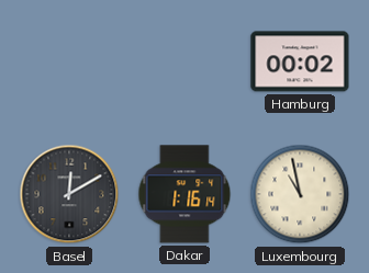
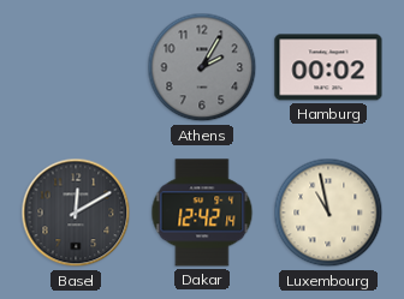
Athens: none -> 2:05
Dakar: 1:16 -> 12:42
